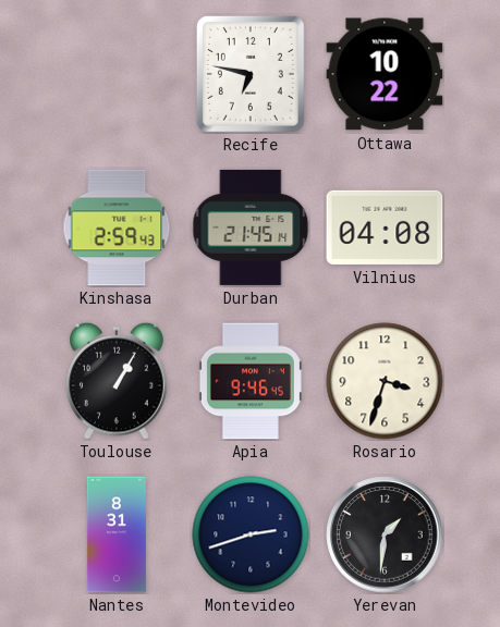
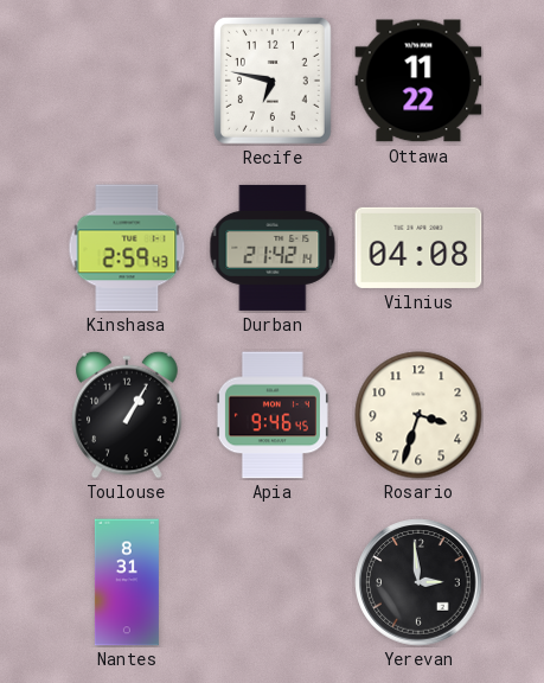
Ottawa: 10:22 -> 11:22
Durban: 21:45 -> 21:42
Montevideo: 2:42 -> none
Yerevan: 1:31 -> 2:59
